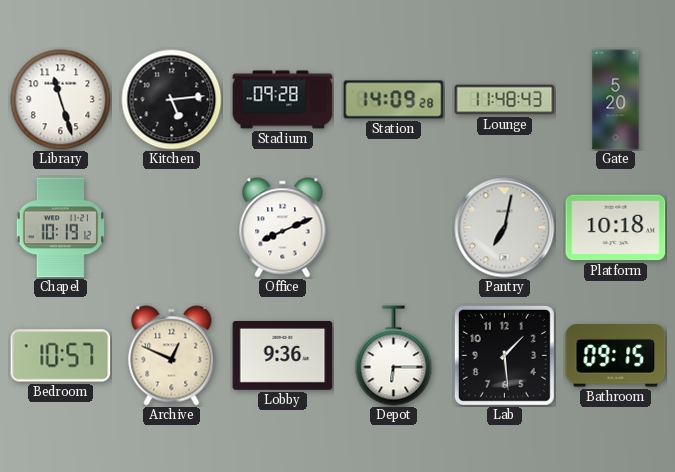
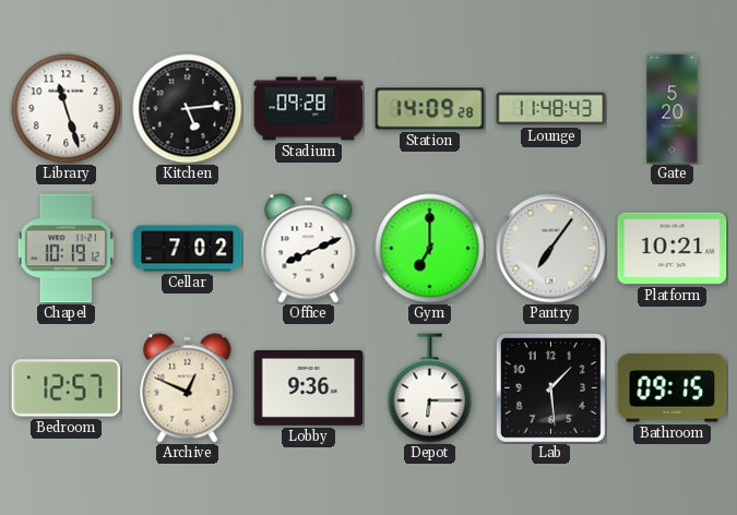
Cellar: none -> 7:02
Gym: none -> 7:00
Pantry: 7:02 -> 7:06
Platform: 10:18 -> 10:21
Bedroom: 10:57 -> 12:57
